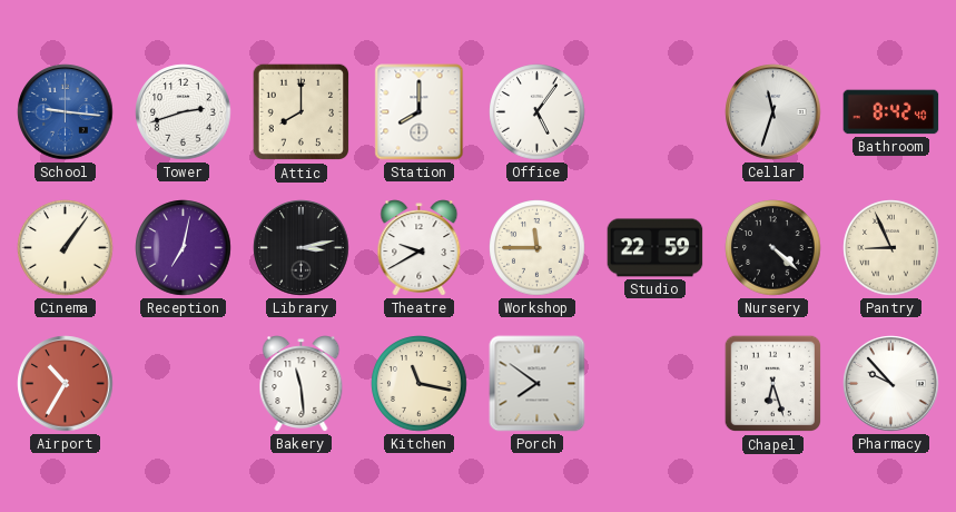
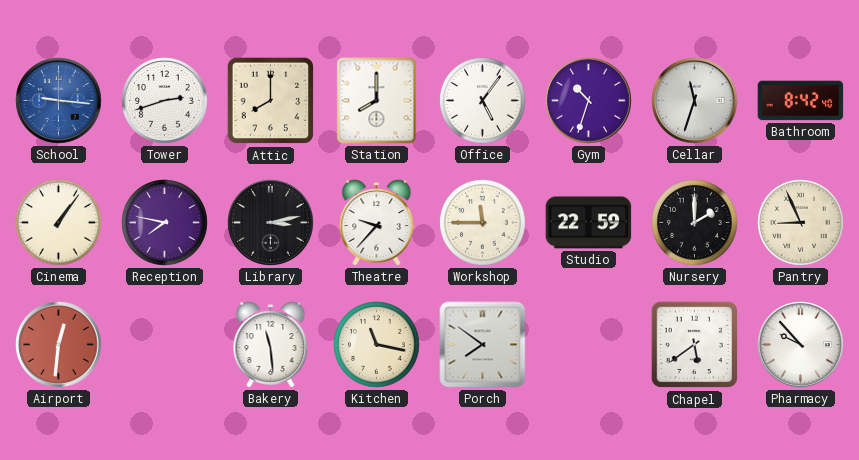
Gym: none -> 10:33
Reception: 7:02 -> 7:47
Theatre: 9:40 -> 9:37
Nursery: 4:22 -> 2:00
Airport: 10:35 -> 12:31
Chapel: 6:27 -> 5:39
